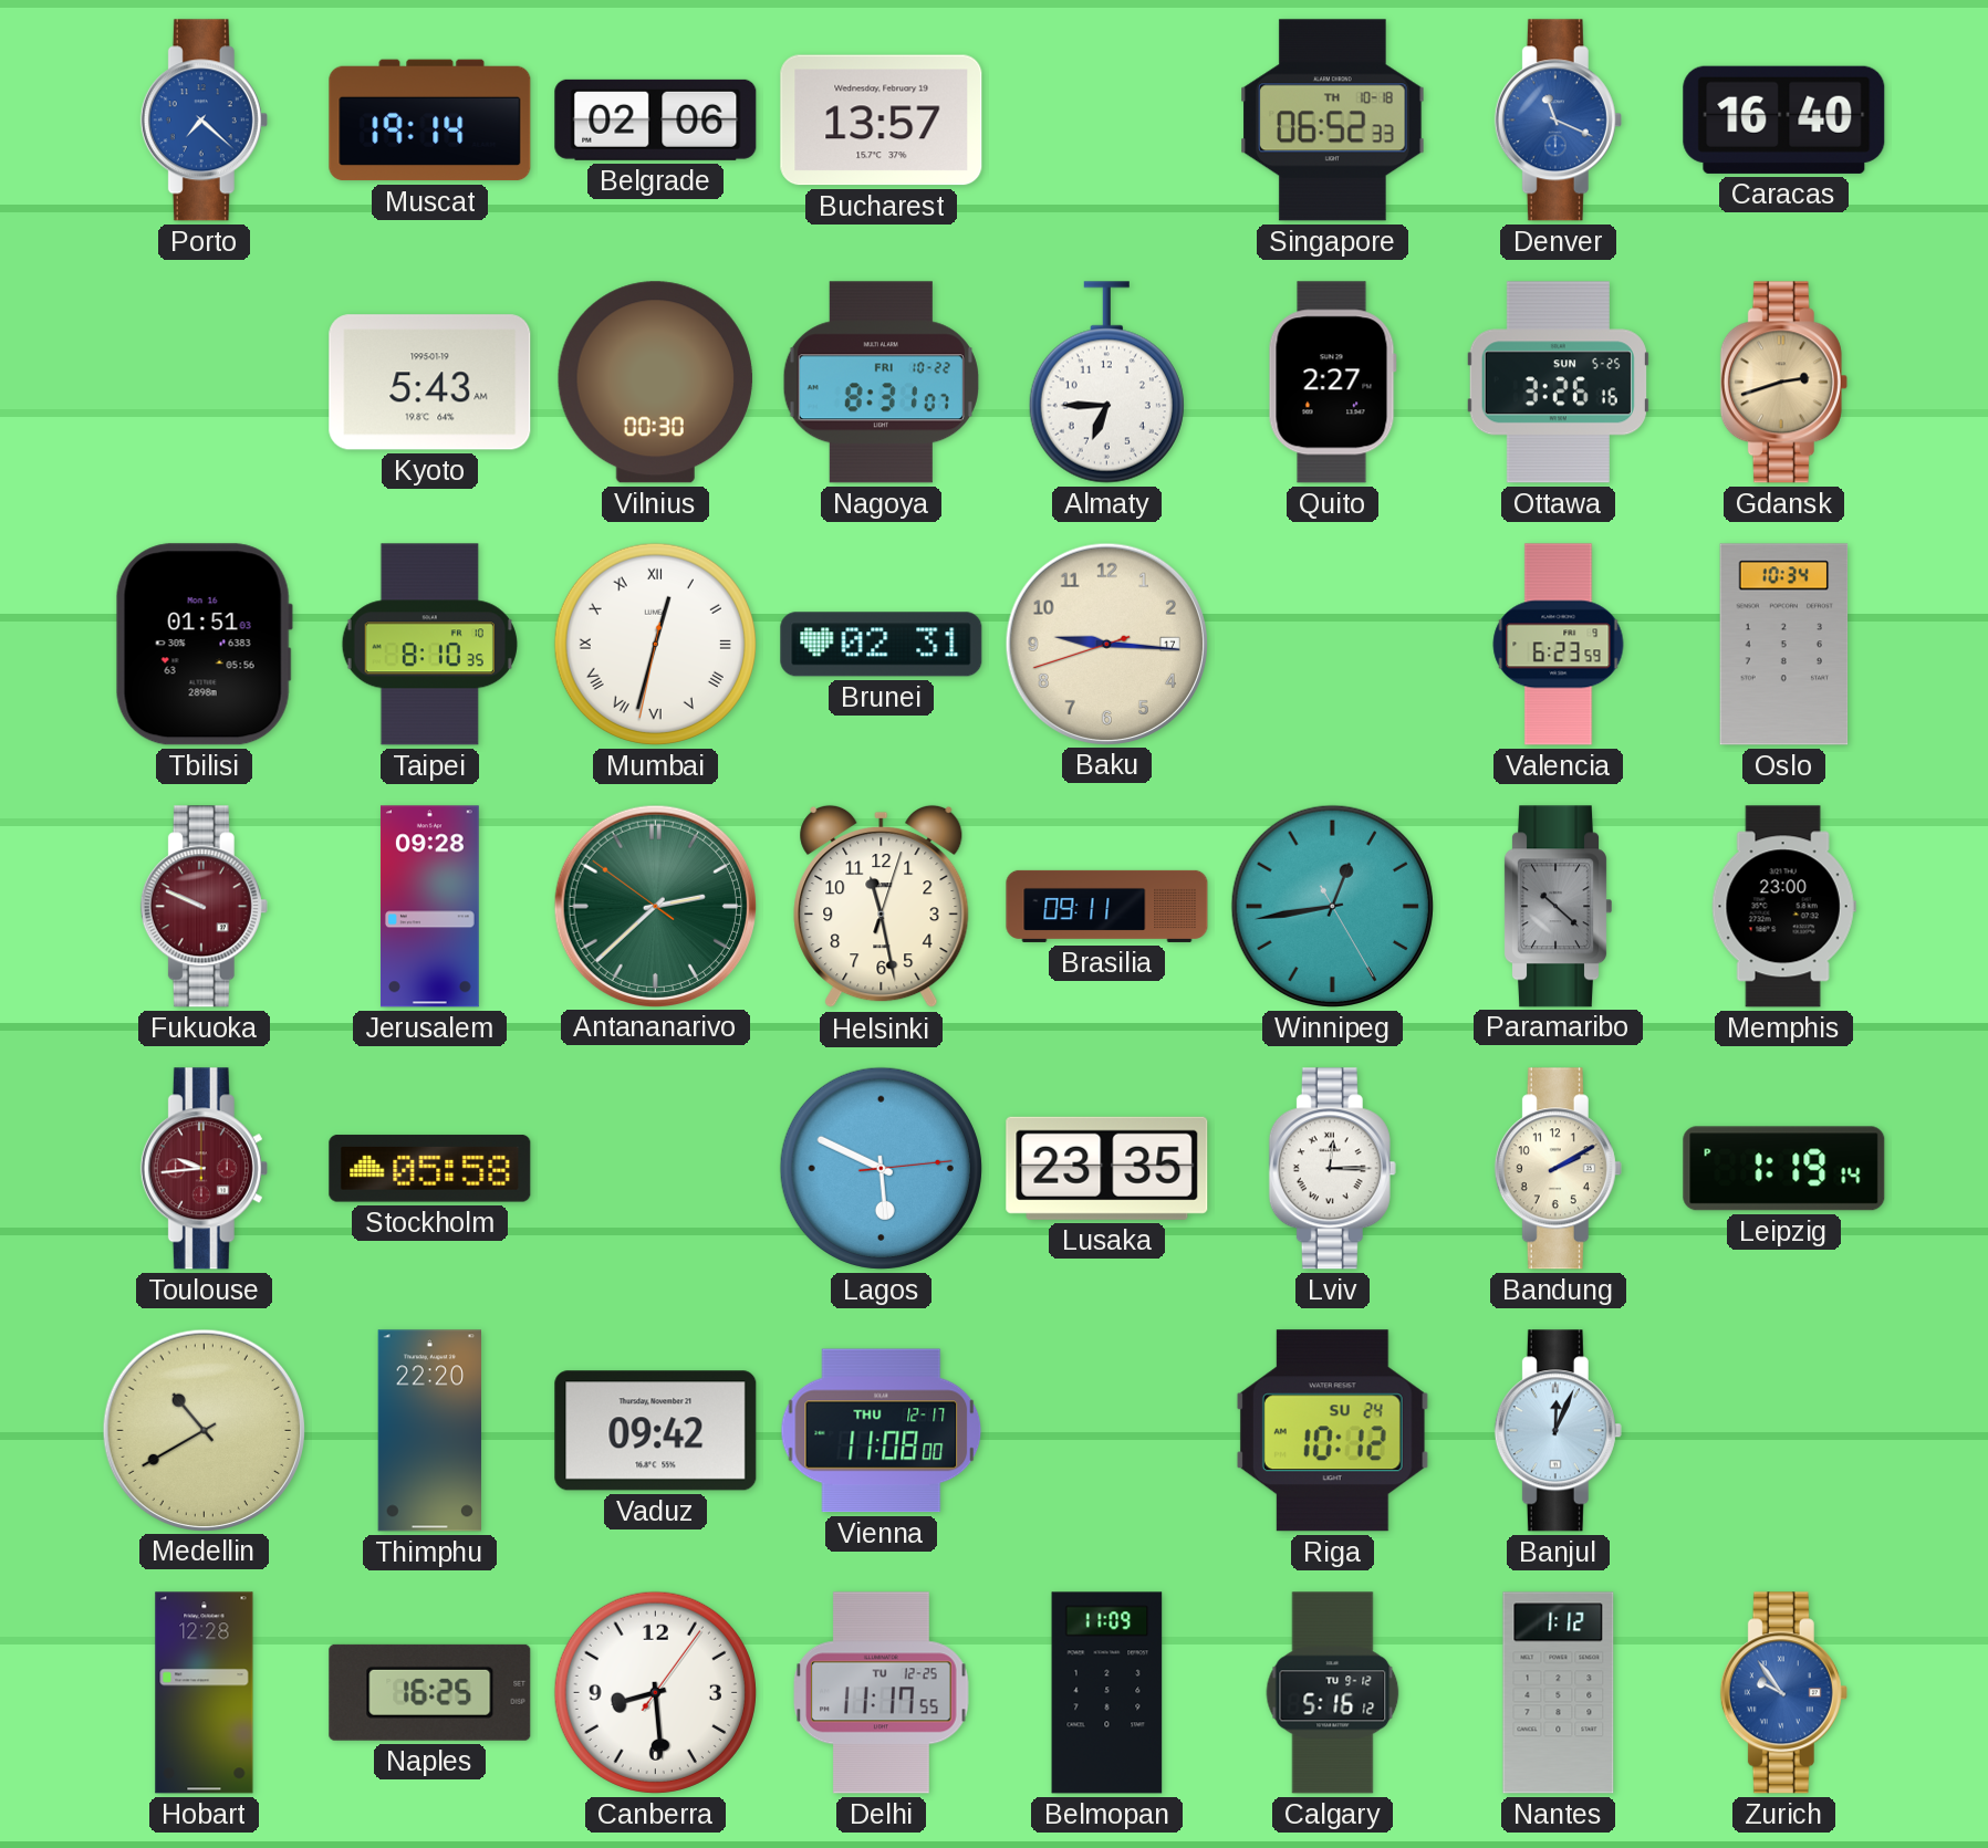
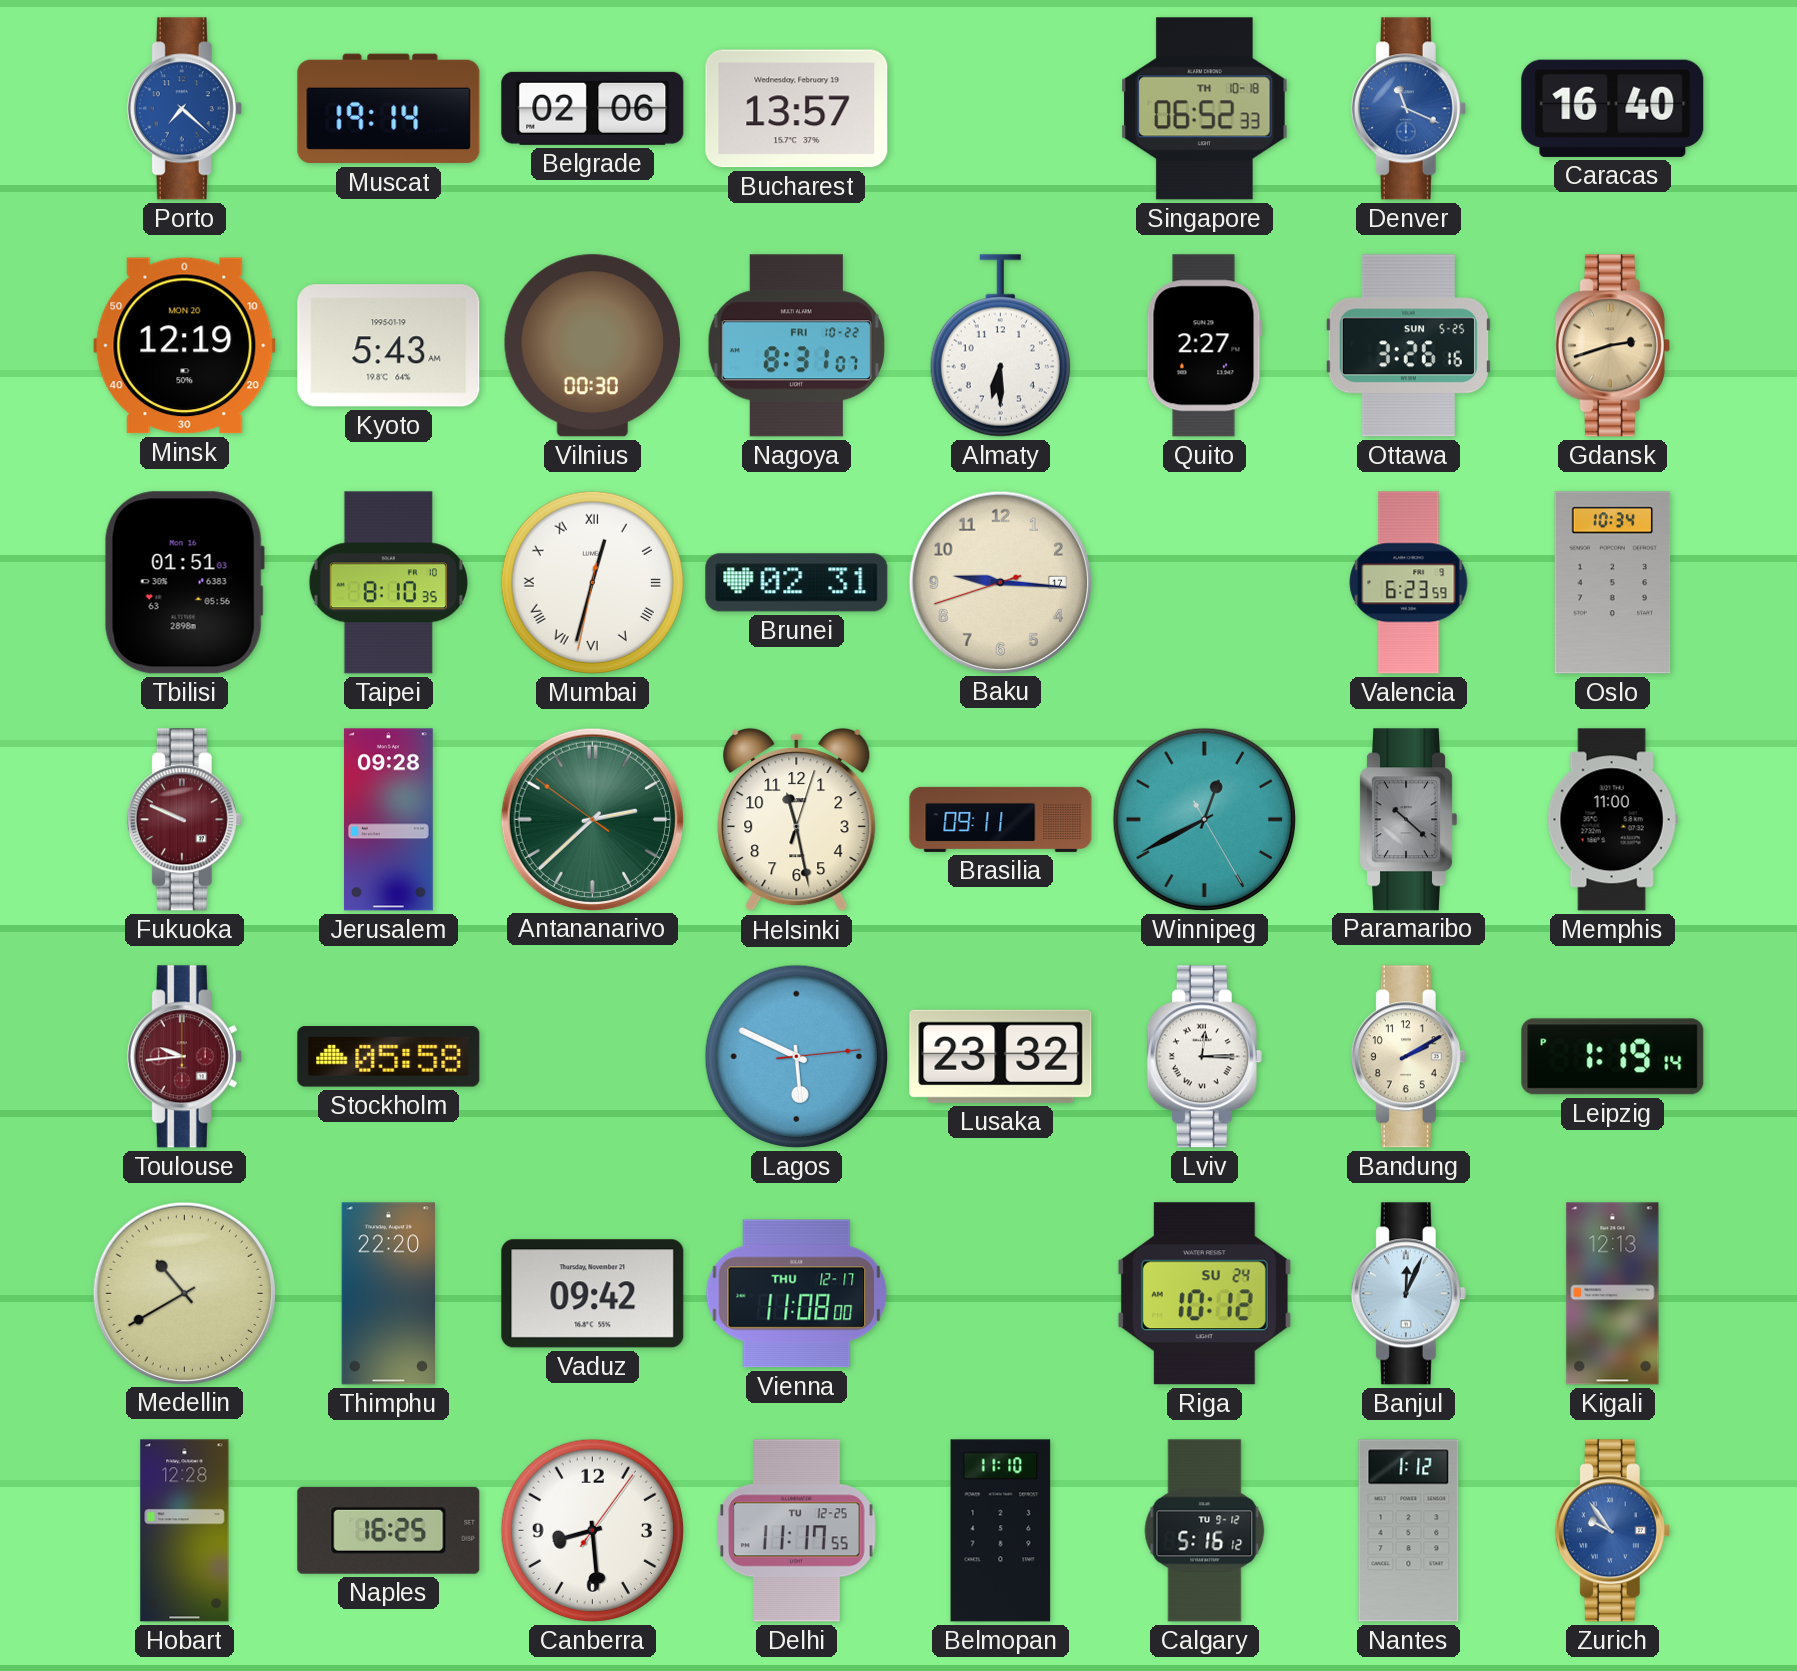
Minsk: none -> 12:19
Almaty: 6:45 -> 6:30
Winnipeg: 12:43 -> 12:40
Memphis: 23:00 -> 11:00
Lusaka: 23:35 -> 23:32
Kigali: none -> 12:13
Belmopan: 11:09 -> 11:10
